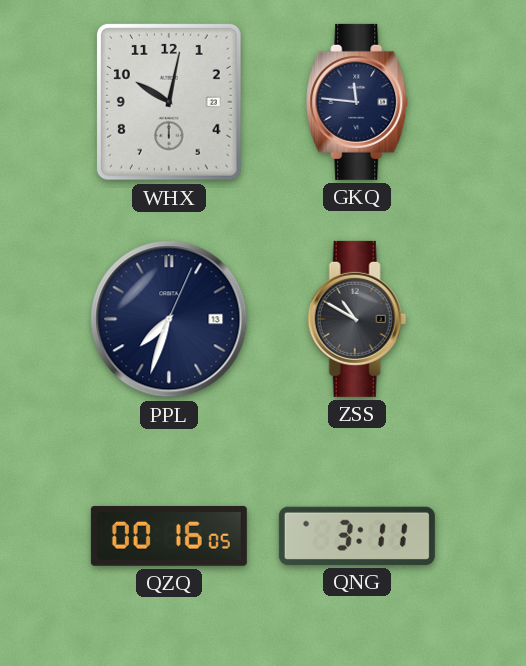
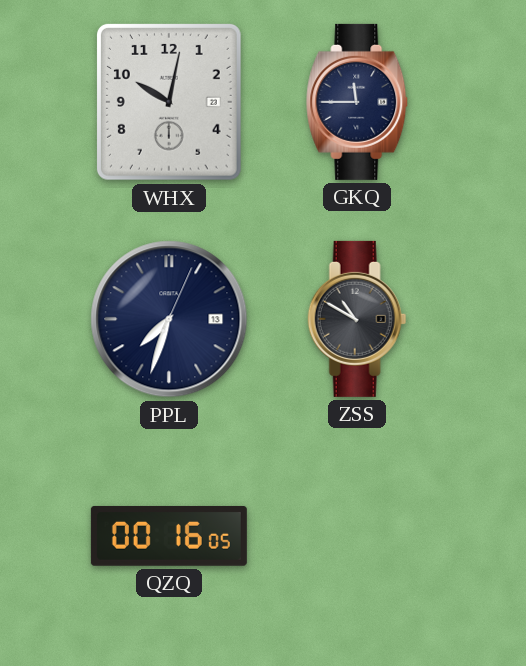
GKQ: 11:46 -> 11:45
QNG: 3:11 -> none
